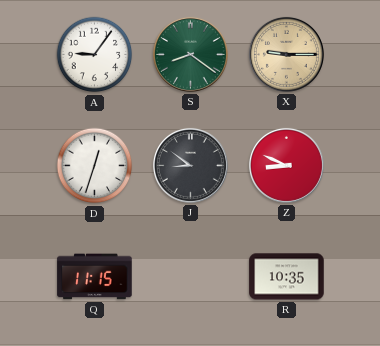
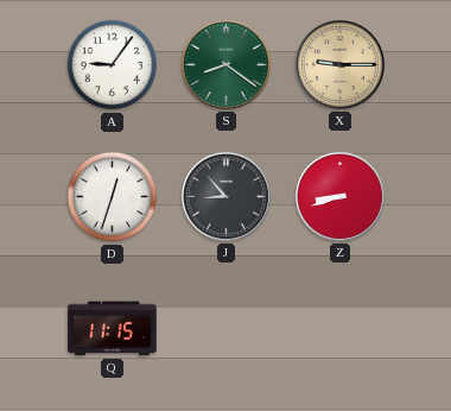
J: 8:51 -> 8:53
Z: 8:49 -> 8:42
R: 10:35 -> none
